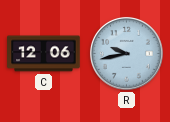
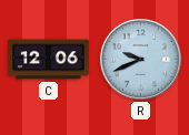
R: 9:43 -> 9:41
